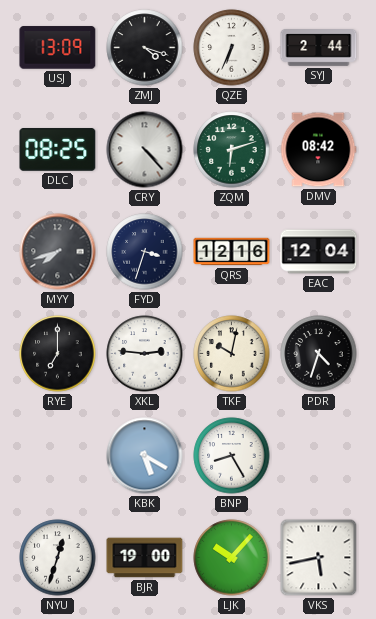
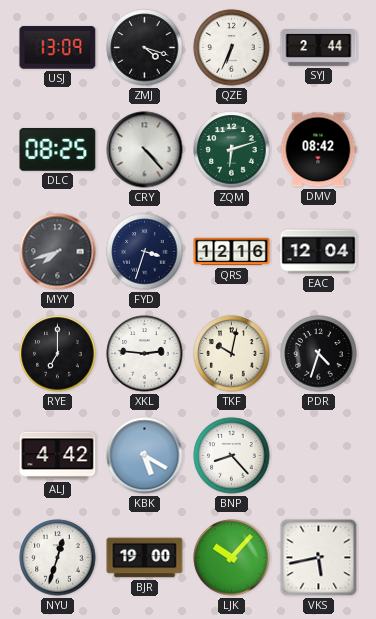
ALJ: none -> 4:42
BNP: 8:25 -> 8:23
